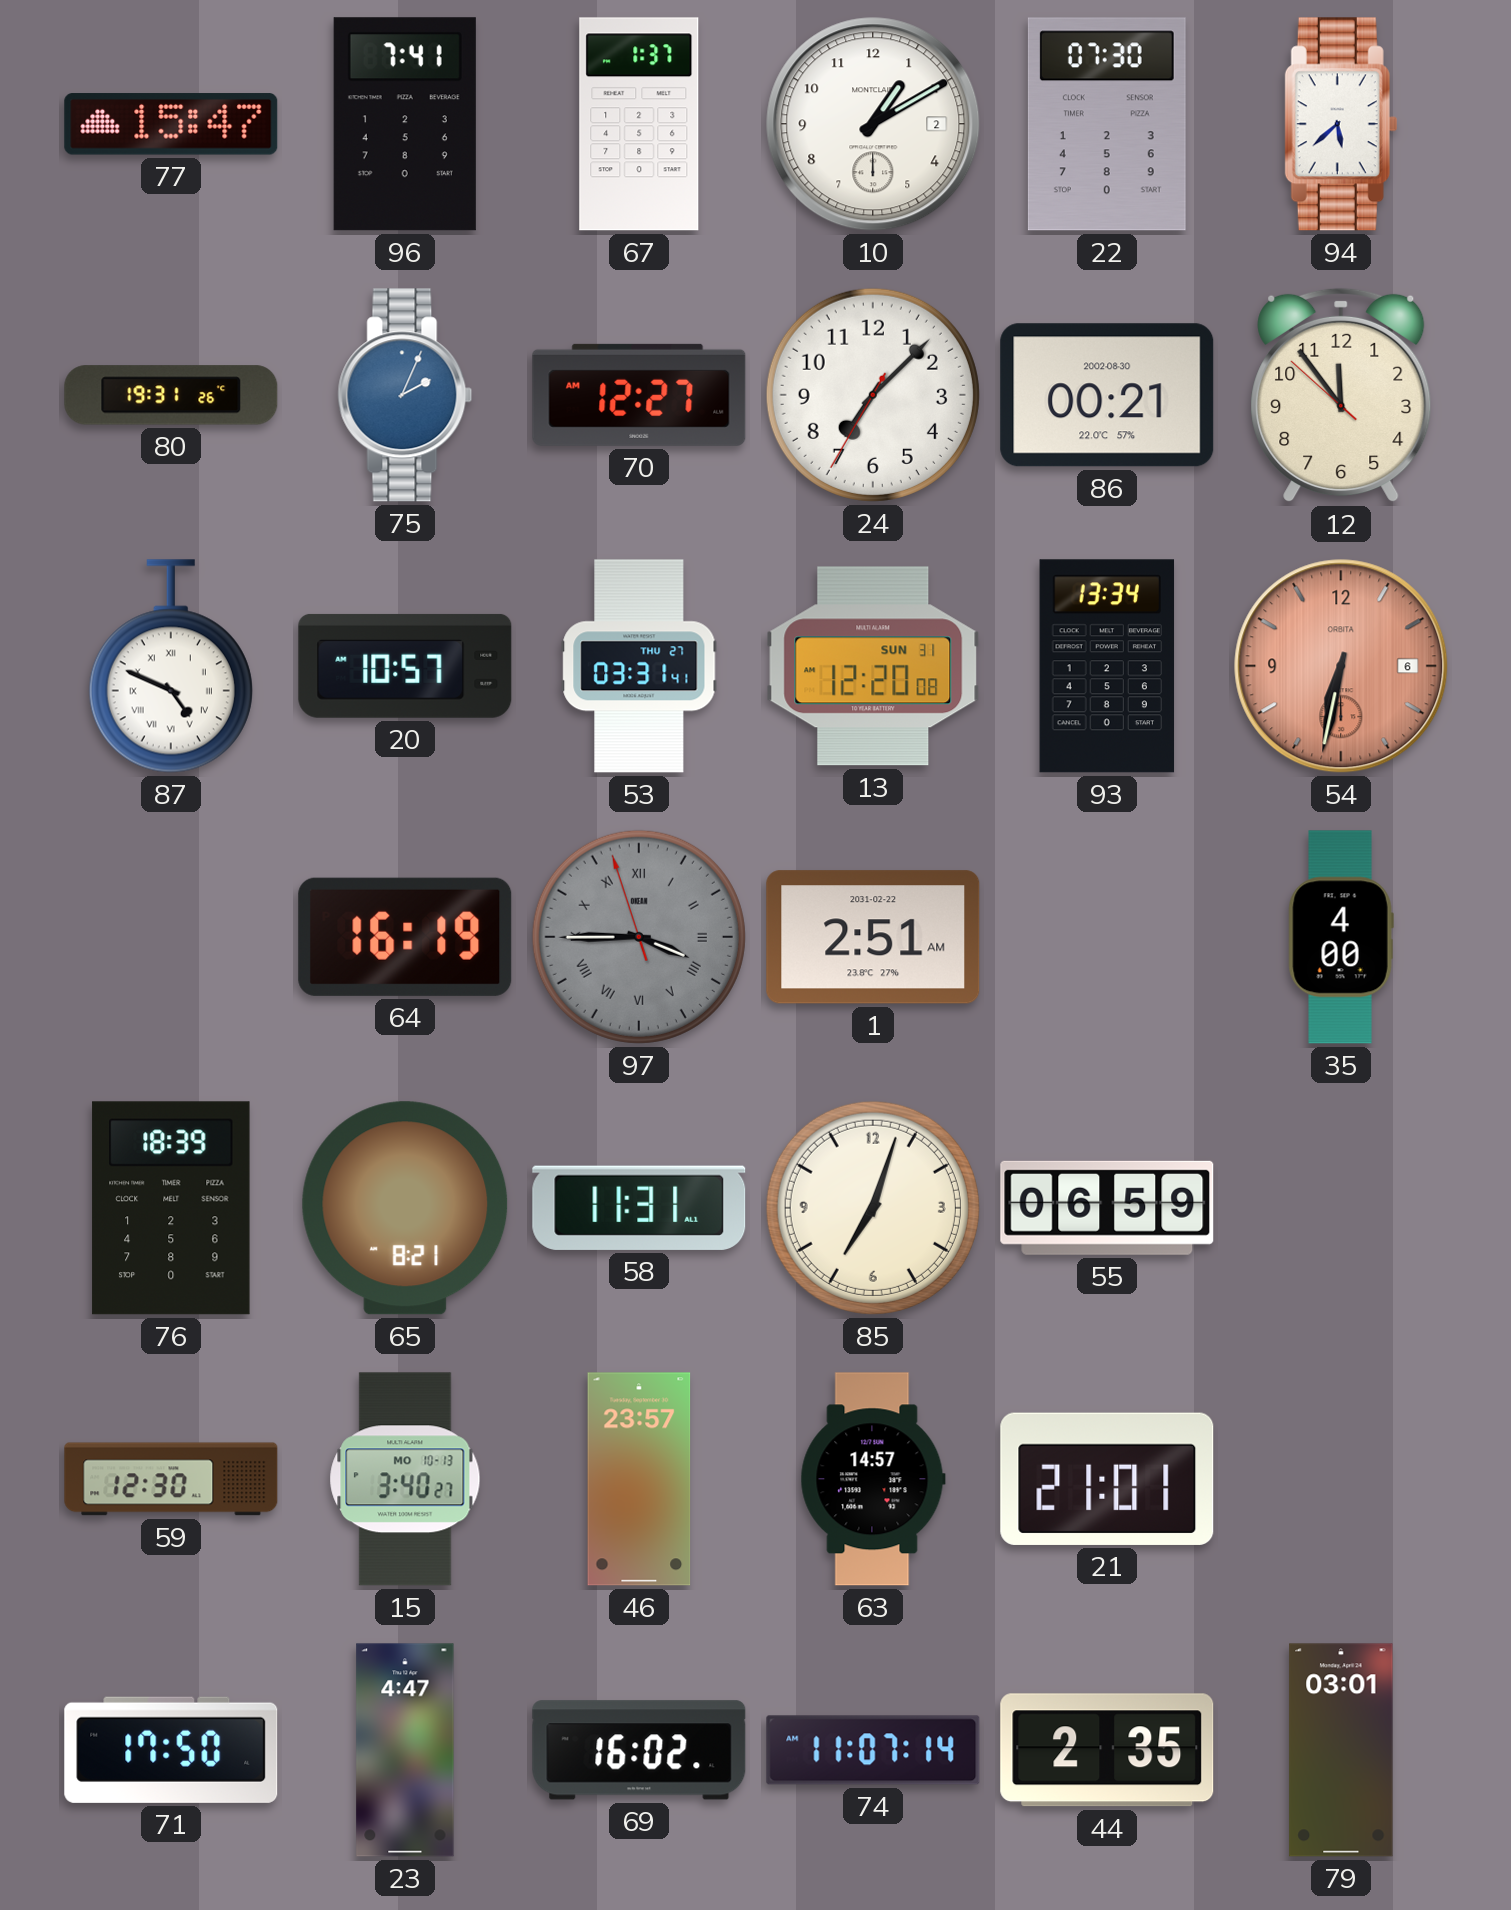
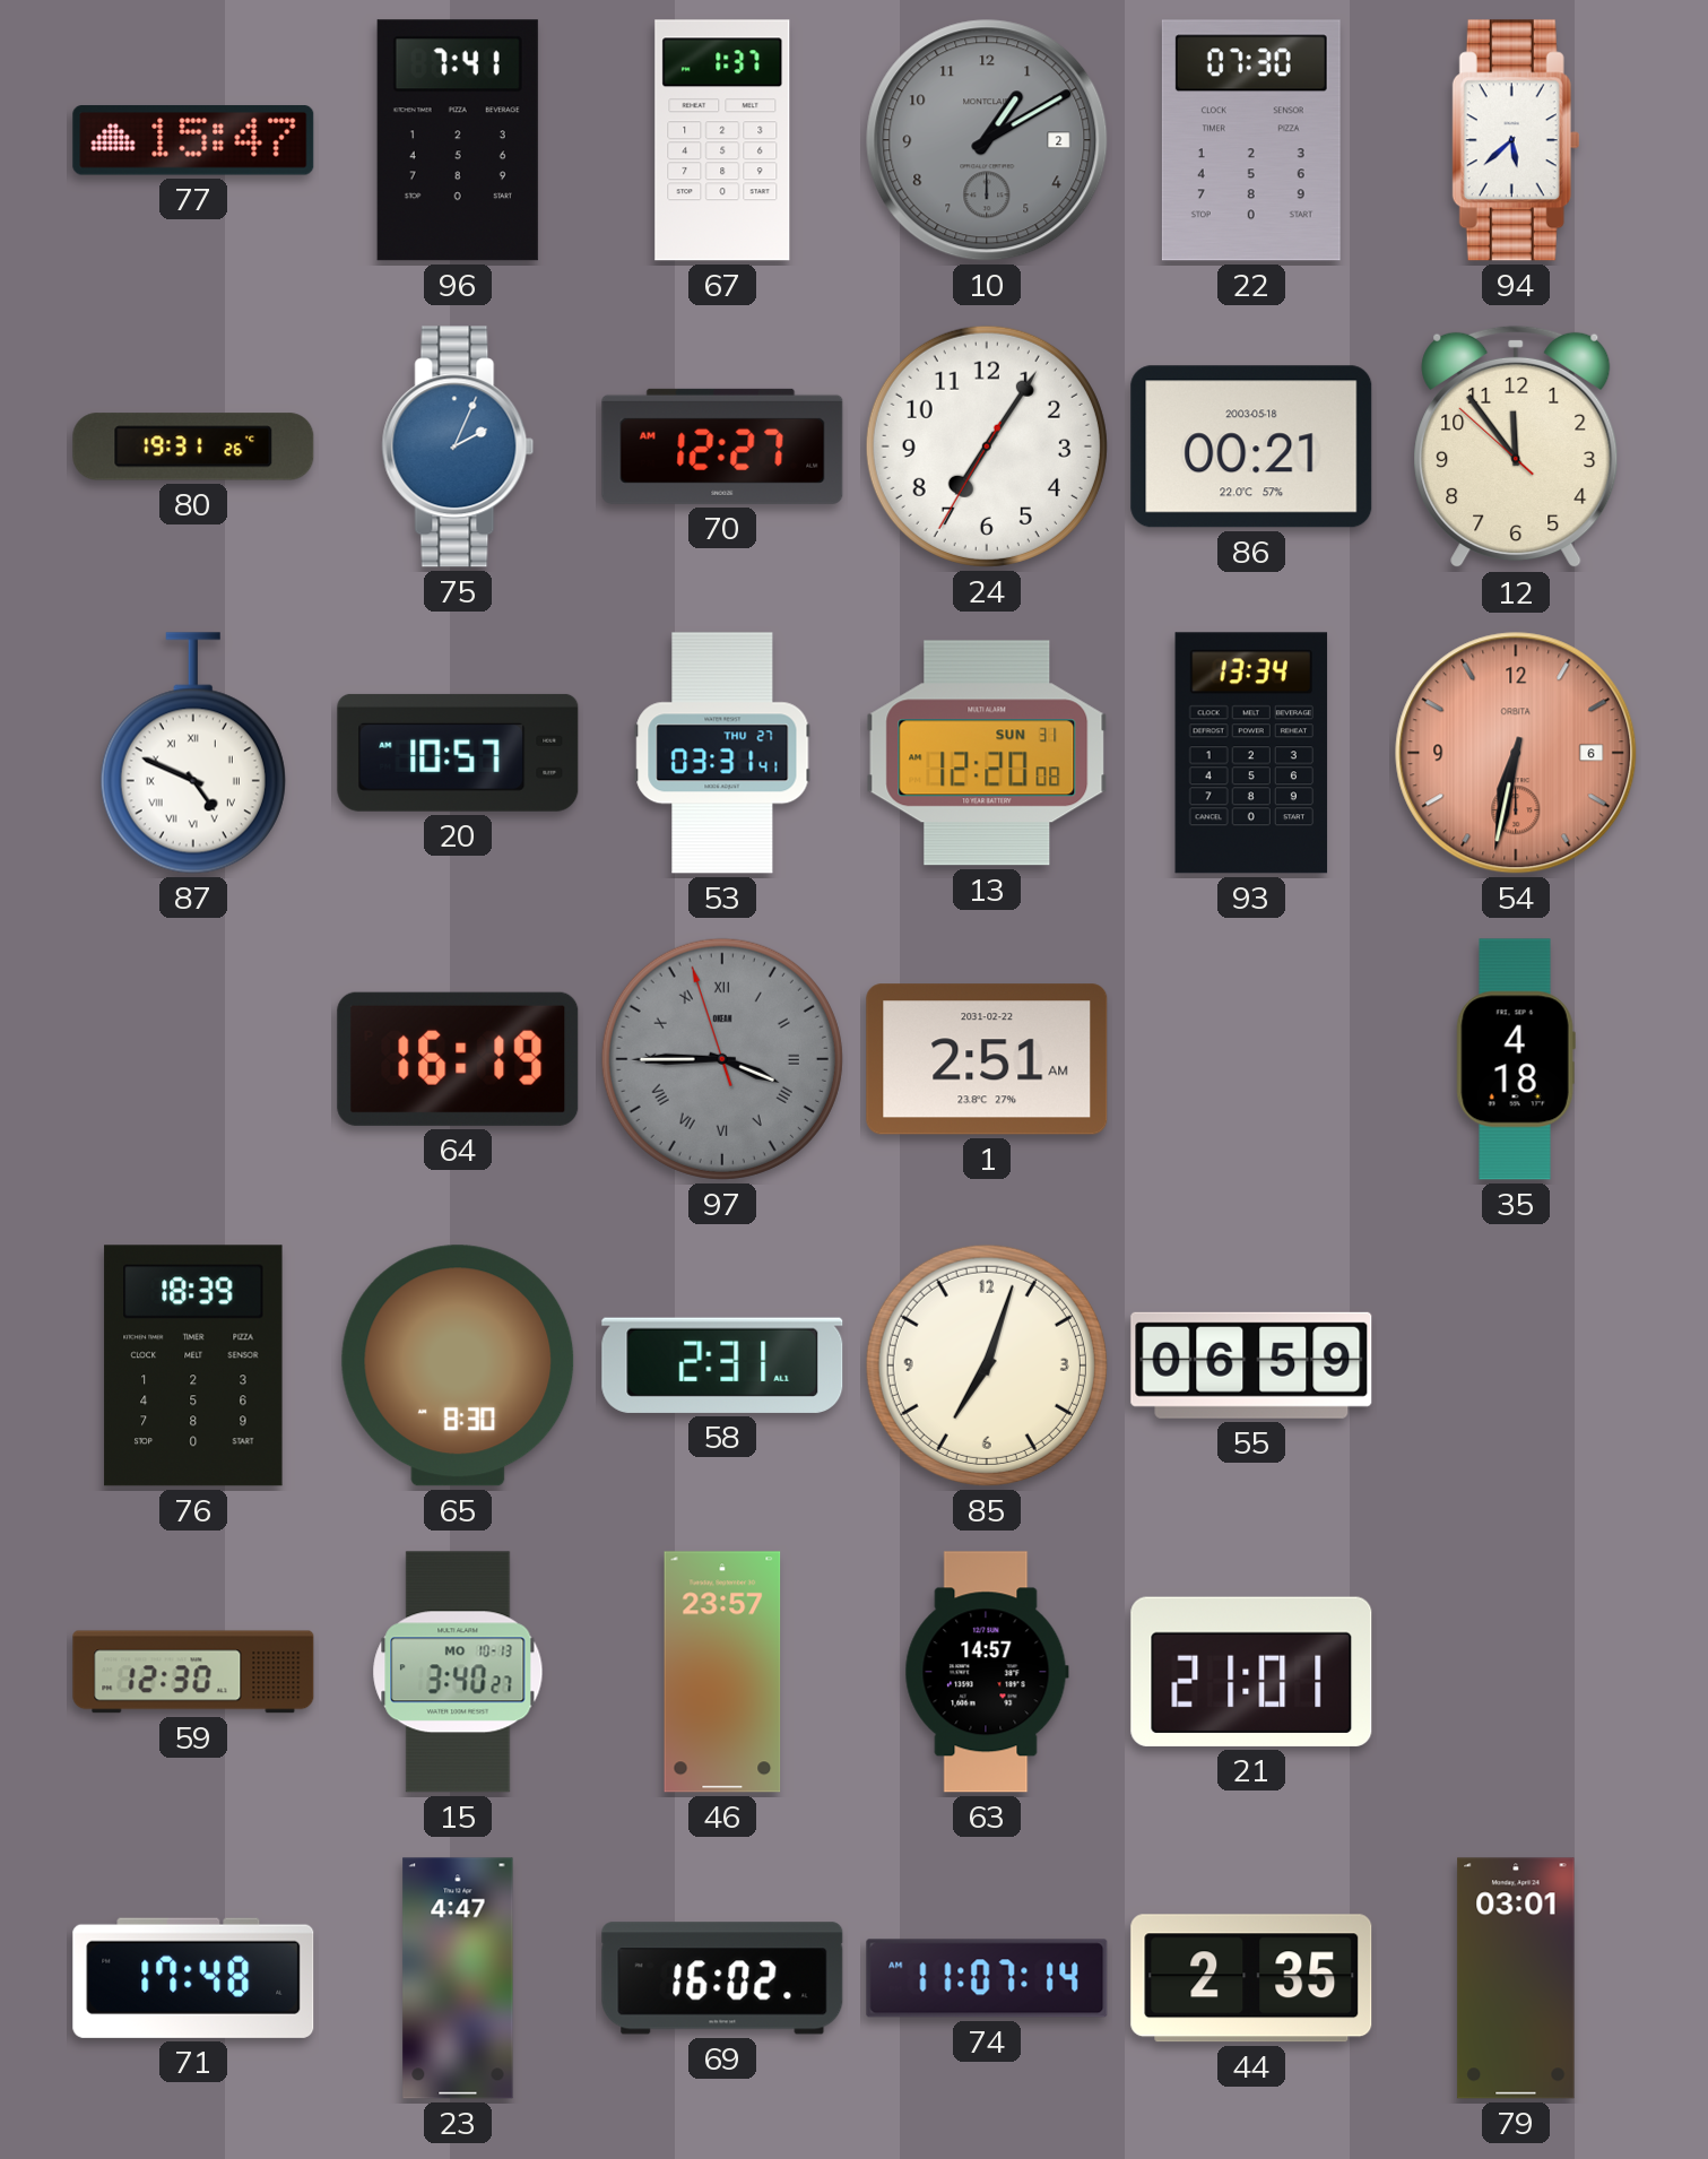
10 dial: white -> grey
24: 7:07 -> 7:05
86 date: 2002-08-30 -> 2003-05-18
35: 4:00 -> 4:18
65: 8:21 -> 8:30
58: 11:31 -> 2:31
71: 17:50 -> 17:48
